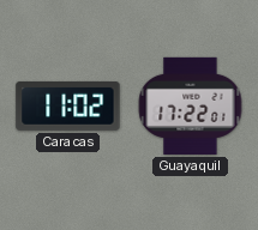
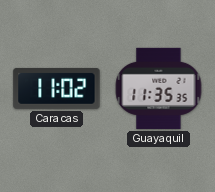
Guayaquil: 17:22 -> 11:35
